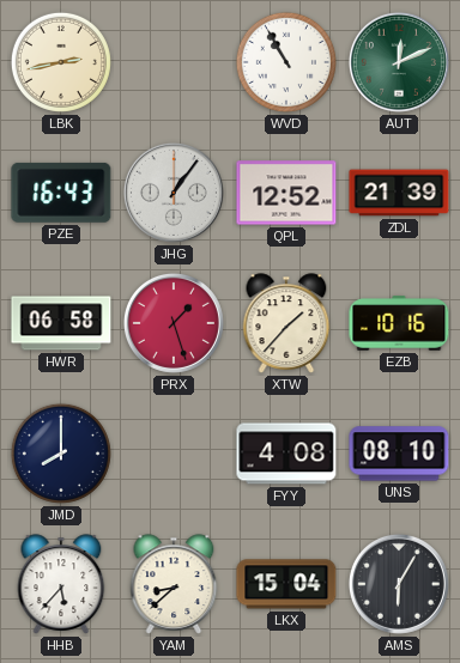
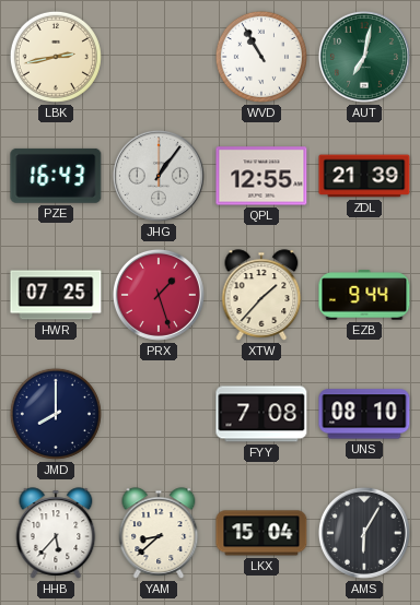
AUT: 12:11 -> 7:02
QPL: 12:52 -> 12:55
HWR: 06:58 -> 07:25
EZB: 10:16 -> 9:44
FYY: 4:08 -> 7:08
